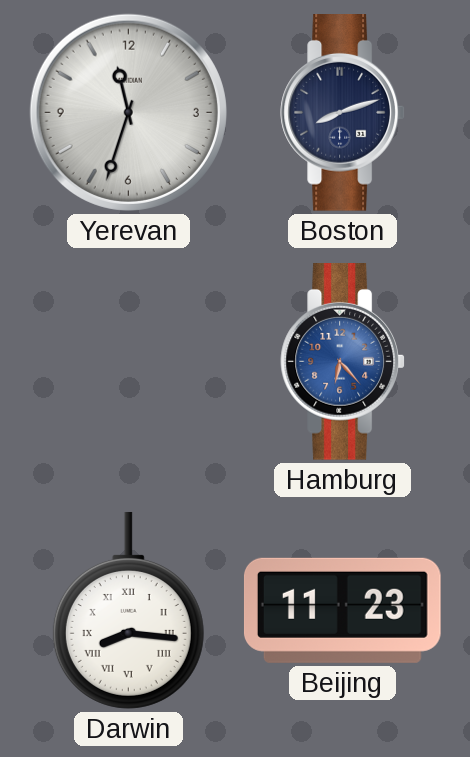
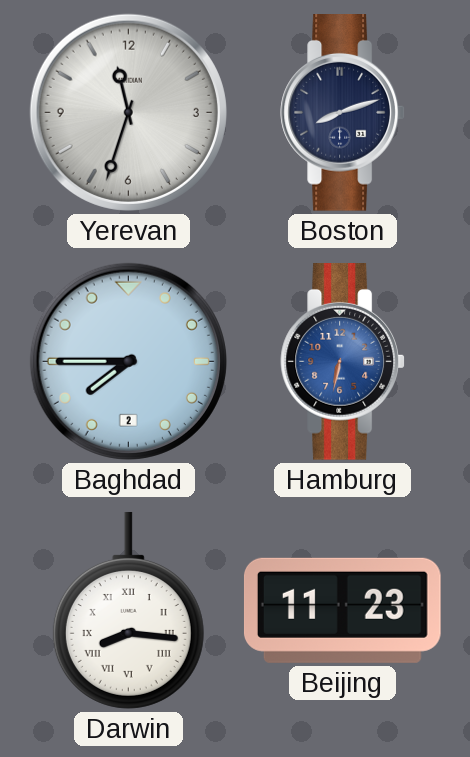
Baghdad: none -> 7:45
Hamburg: 6:23 -> 6:32
